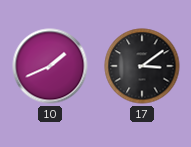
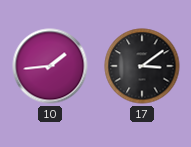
10: 1:41 -> 1:44
